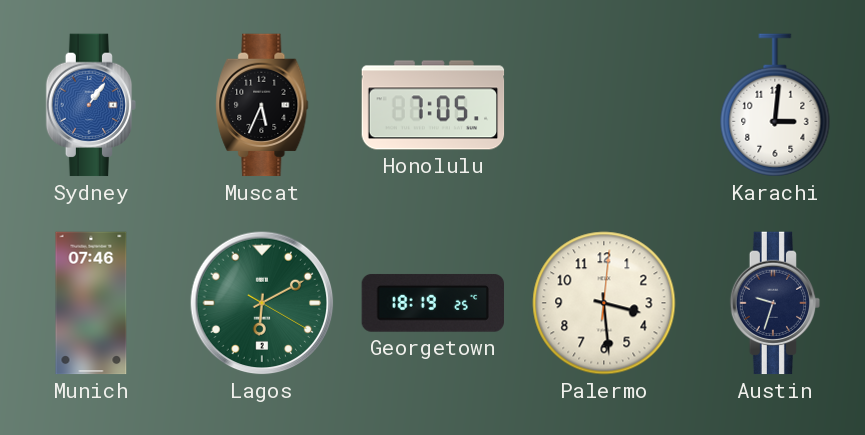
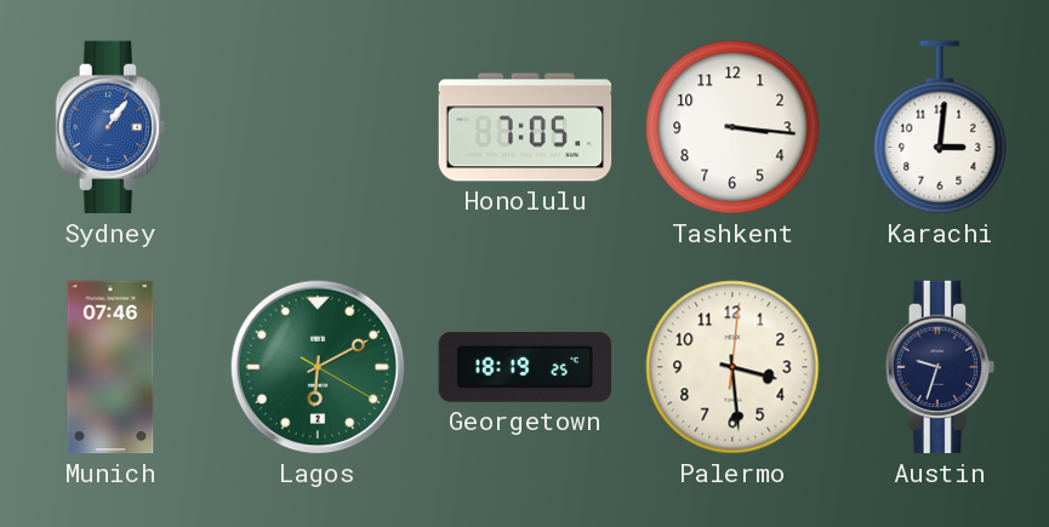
Muscat: 5:34 -> none
Tashkent: none -> 3:16
